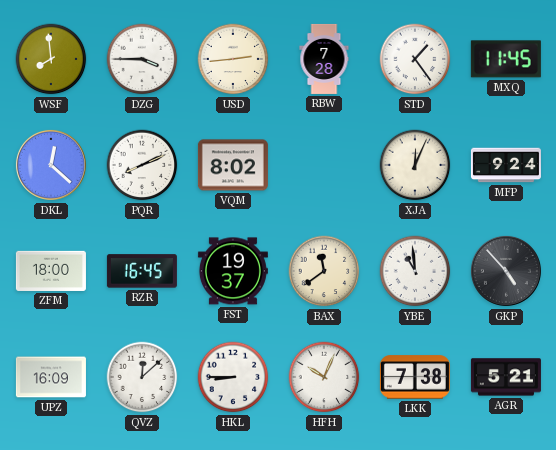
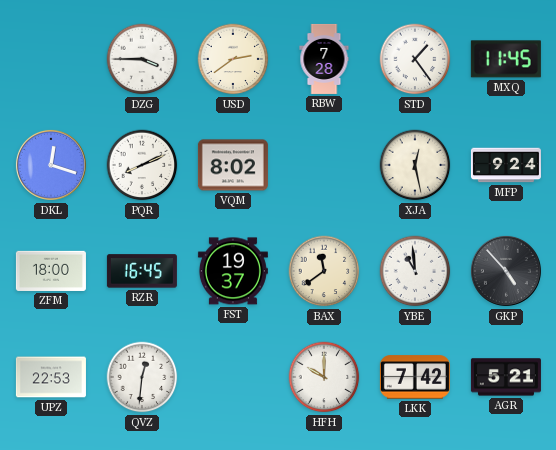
WSF: 7:59 -> none
USD: 2:44 -> 2:39
DKL: 12:22 -> 12:18
XJA: 12:04 -> 12:28
UPZ: 16:09 -> 22:53
QVZ: 12:08 -> 12:31
HKL: 8:45 -> none
HFH: 10:04 -> 10:00
LKK: 7:38 -> 7:42
